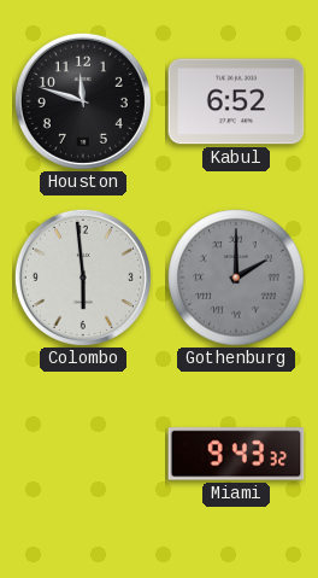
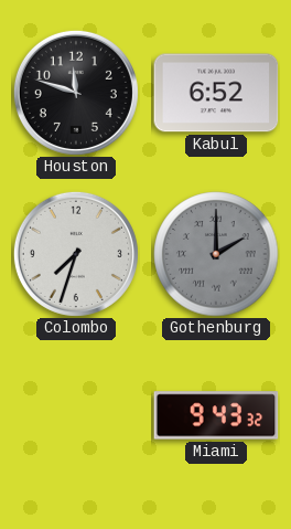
Colombo: 5:59 -> 7:33
